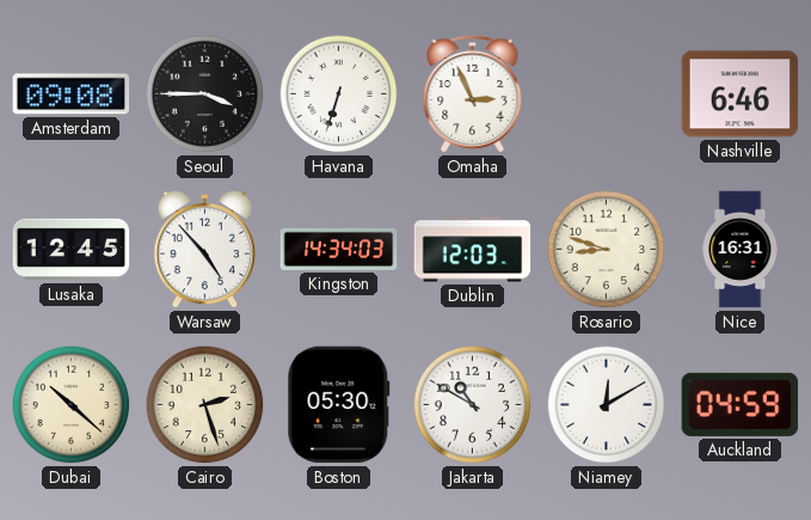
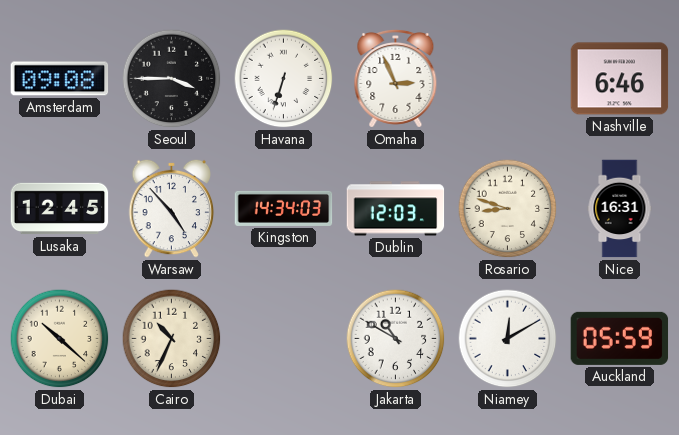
Cairo: 2:27 -> 10:34
Boston: 05:30 -> none
Auckland: 04:59 -> 05:59
